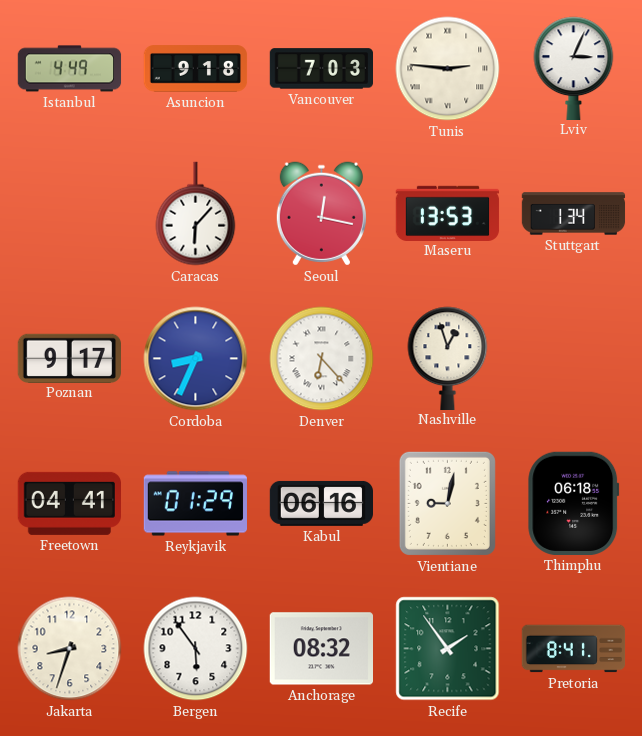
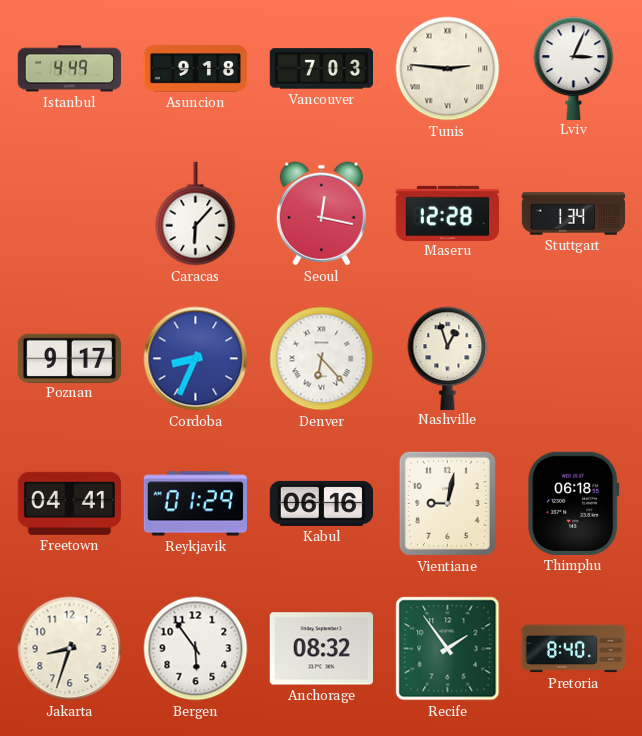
Maseru: 13:53 -> 12:28
Pretoria: 8:41 -> 8:40
